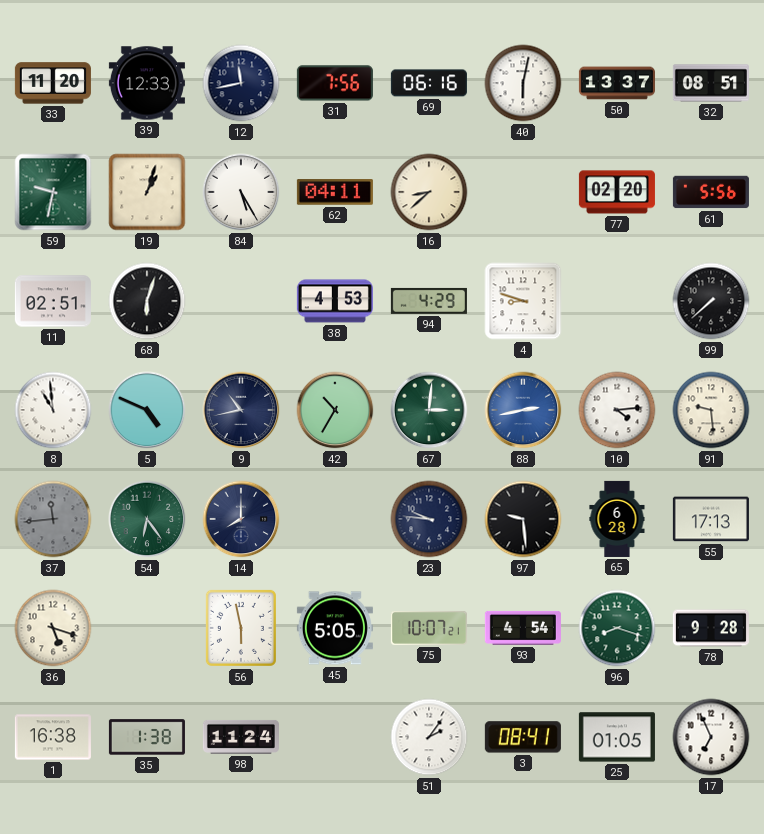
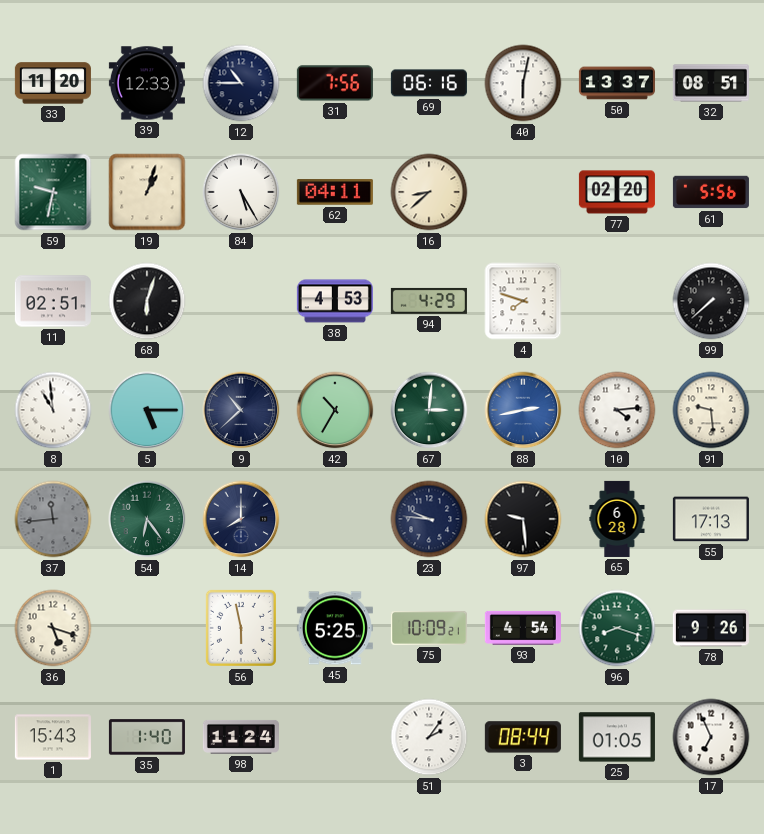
12: 11:43 -> 10:45
4: 8:48 -> 7:48
5: 4:49 -> 5:15
9: 10:43 -> 10:38
45: 5:05 -> 5:25
75: 10:07 -> 10:09
78: 9:28 -> 9:26
1: 16:38 -> 15:43
35: 1:38 -> 1:40
3: 08:41 -> 08:44
